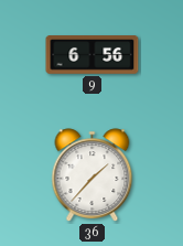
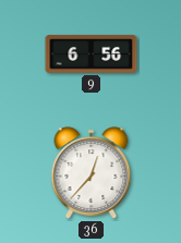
36: 1:37 -> 12:37
